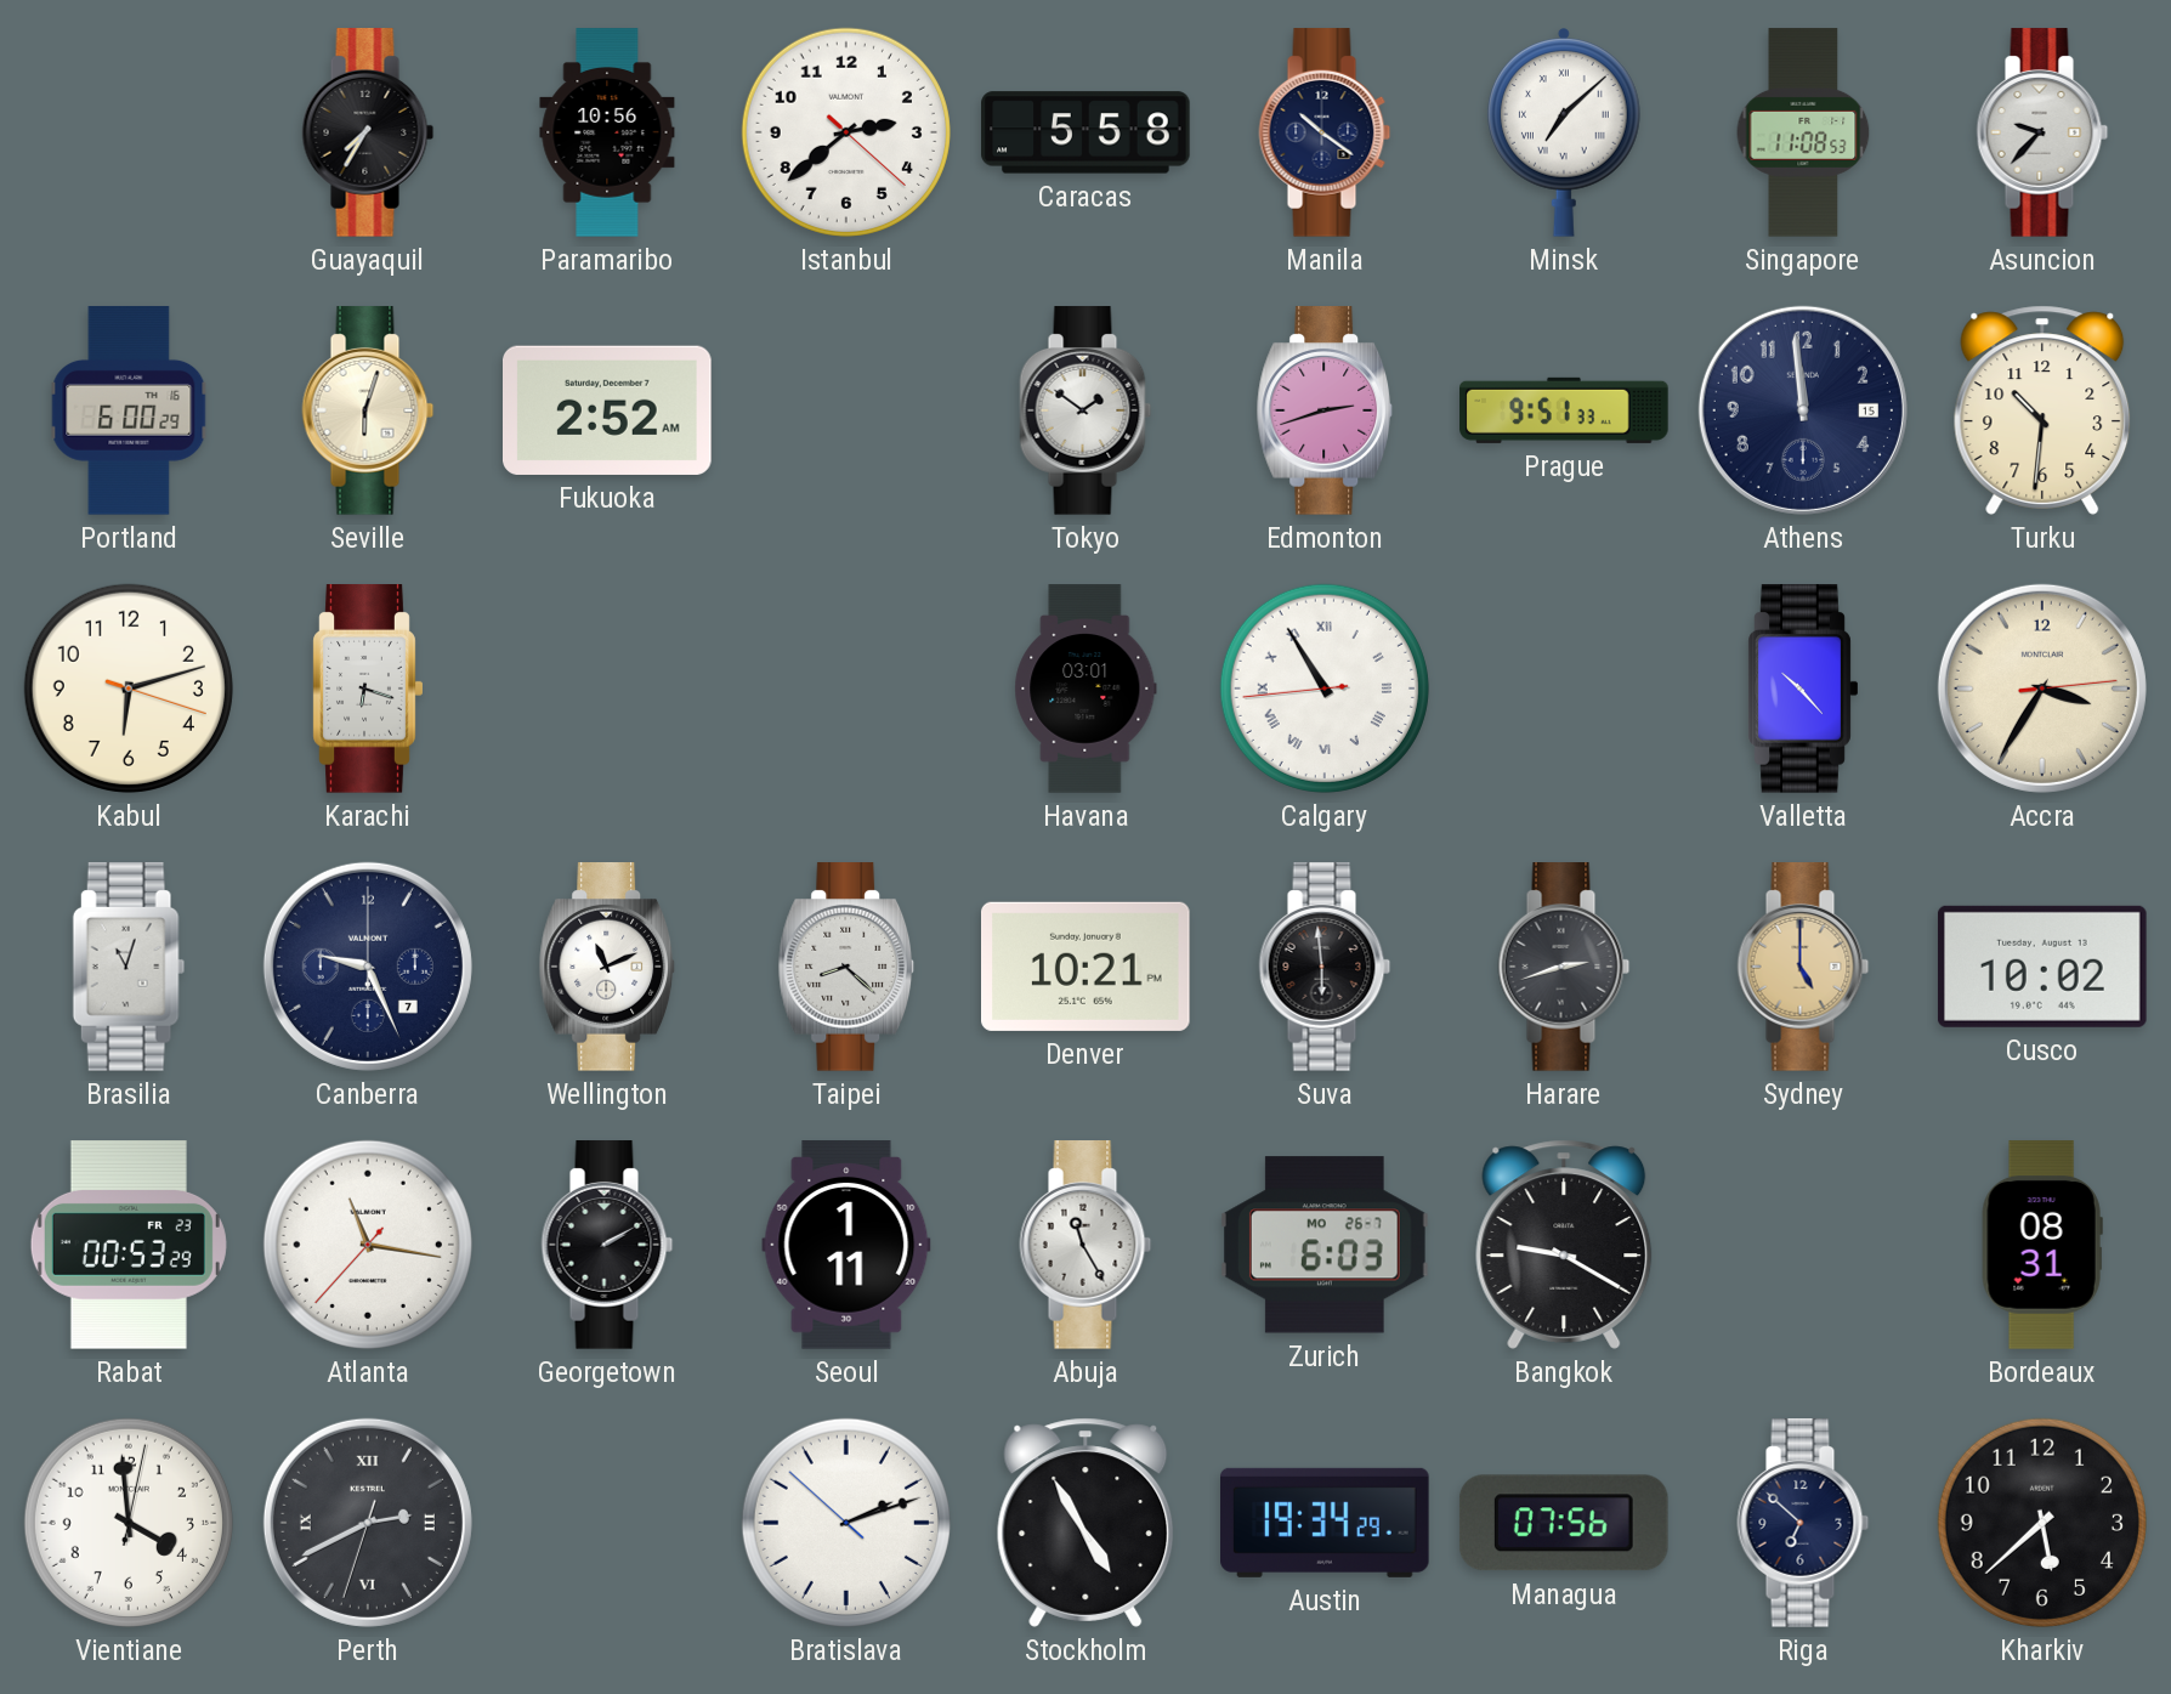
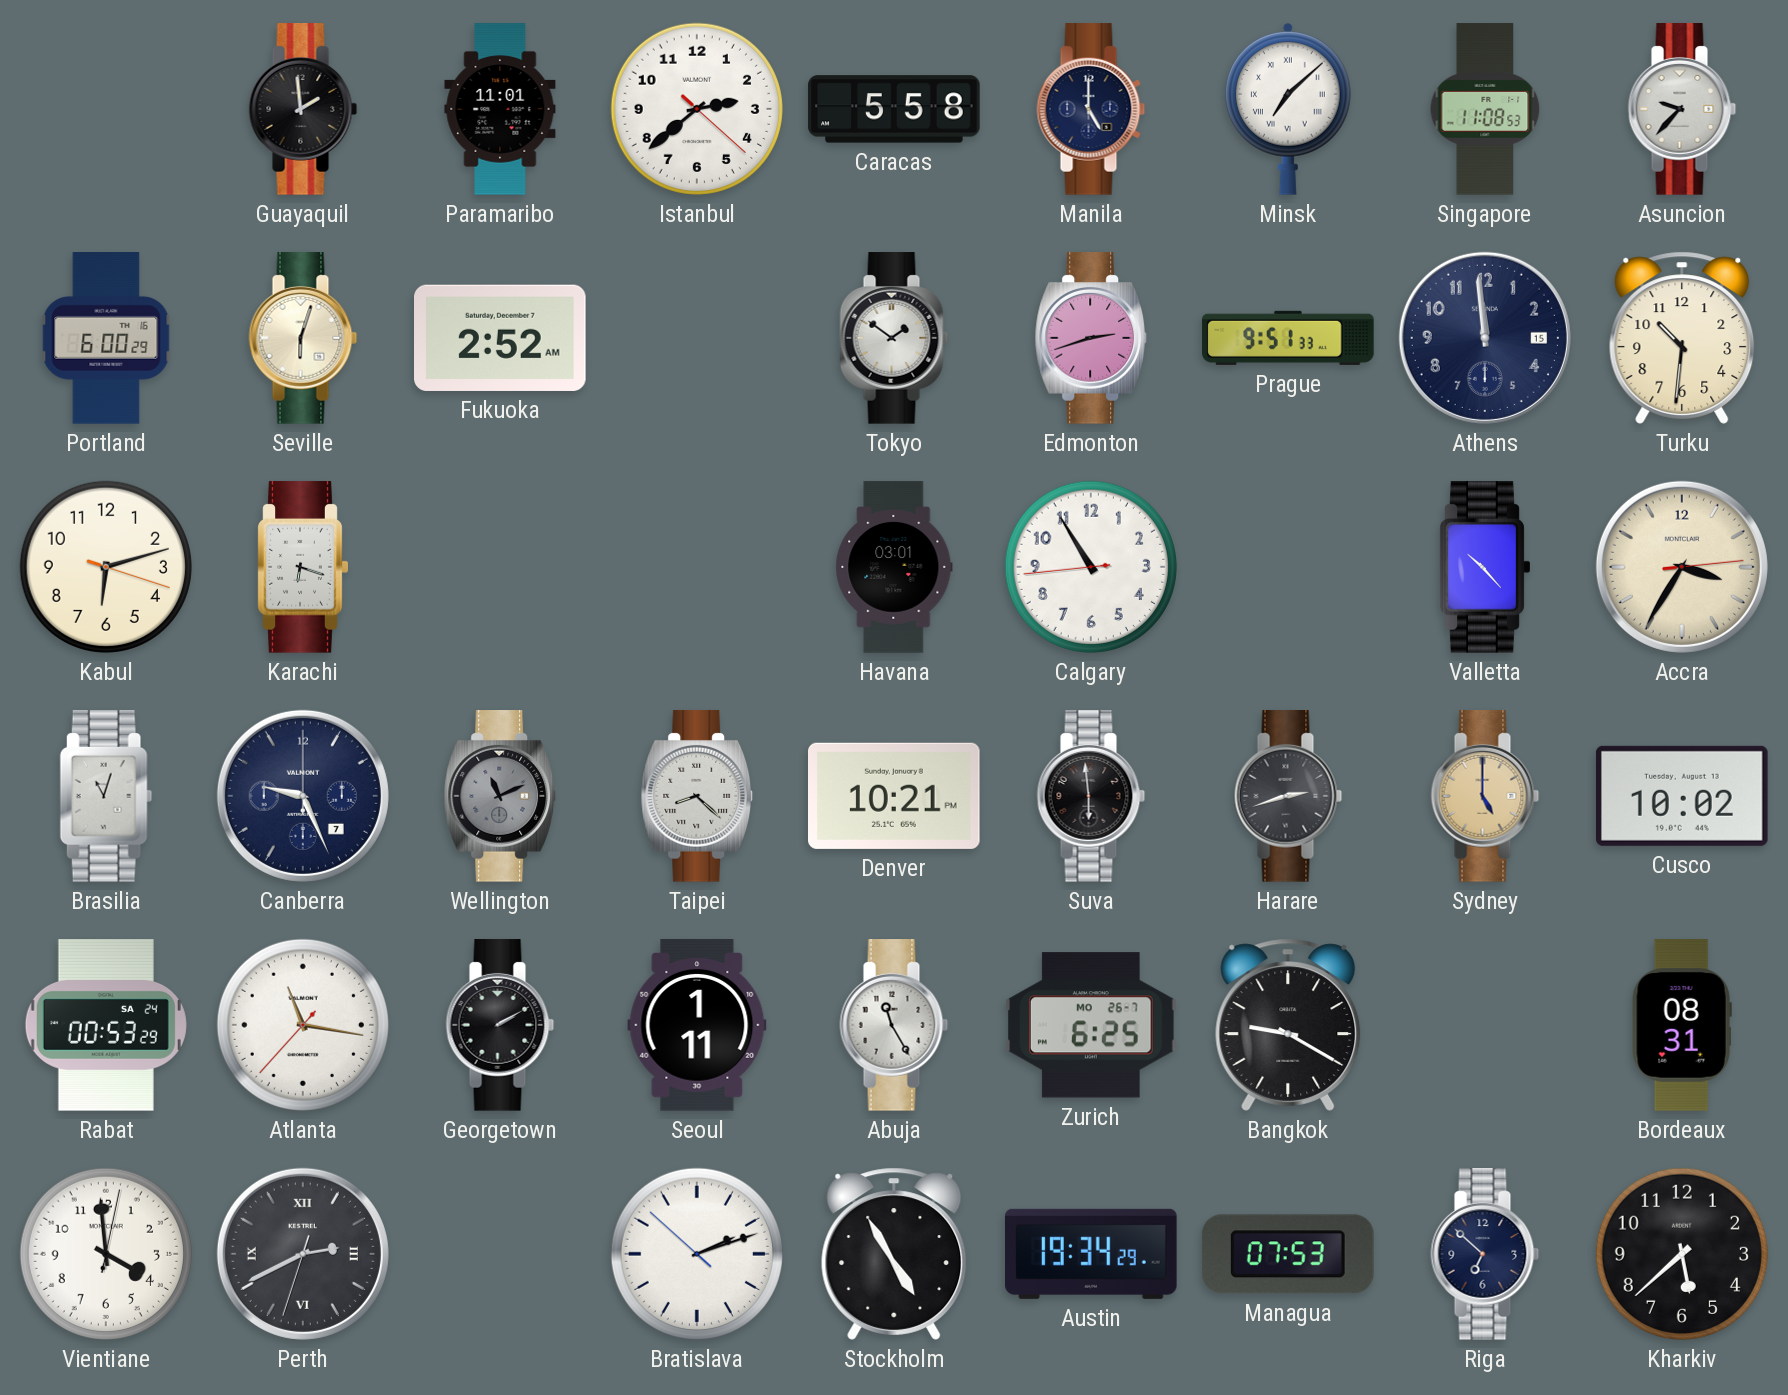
Guayaquil: 7:35 -> 1:59
Paramaribo: 10:56 -> 11:01
Manila: 10:21 -> 5:00
Calgary numerals: Roman -> Arabic
Wellington dial: white -> grey
Rabat date: FR 23 -> SA 24
Zurich: 6:03 -> 6:25
Managua: 07:56 -> 07:53
